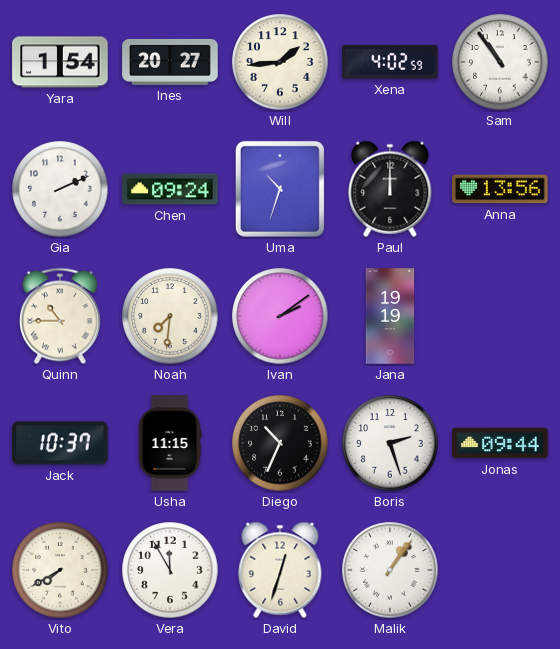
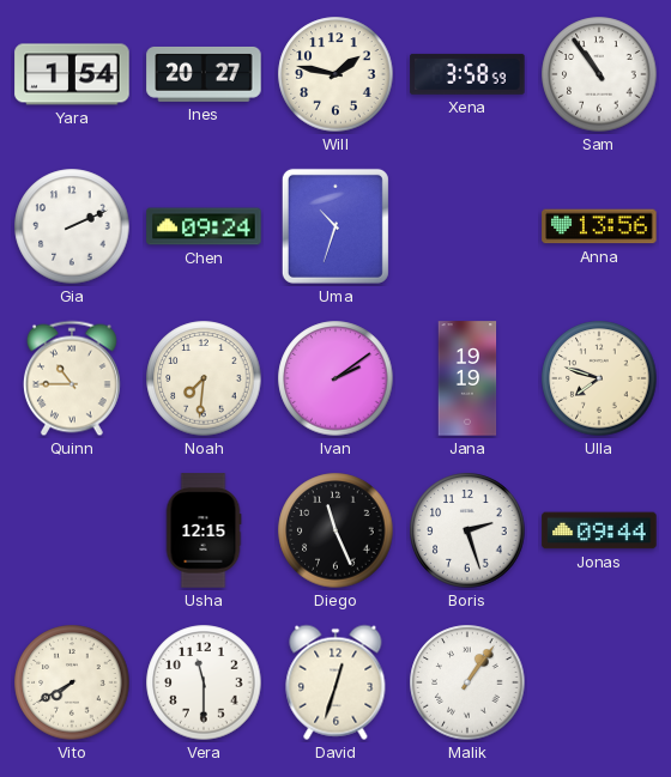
Will: 1:44 -> 1:47
Xena: 4:02 -> 3:58
Paul: 12:00 -> none
Ulla: none -> 7:48
Jack: 10:37 -> none
Usha: 11:15 -> 12:15
Diego: 10:34 -> 11:26
Vera: 11:55 -> 11:30
